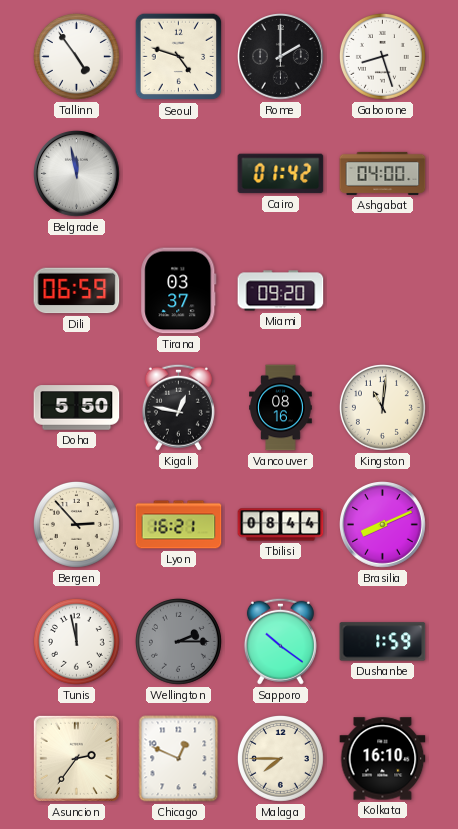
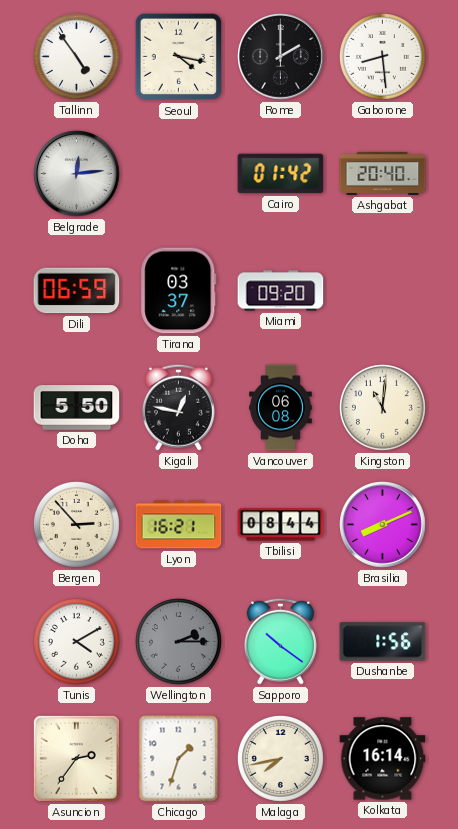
Seoul: 4:48 -> 4:17
Gaborone: 8:27 -> 8:29
Belgrade: 11:58 -> 12:14
Ashgabat: 04:00 -> 20:40
Vancouver: 08:16 -> 06:08
Tunis: 11:58 -> 4:10
Dushanbe: 1:59 -> 1:56
Chicago: 12:49 -> 1:33
Malaga: 7:45 -> 7:43
Kolkata: 16:10 -> 16:14
